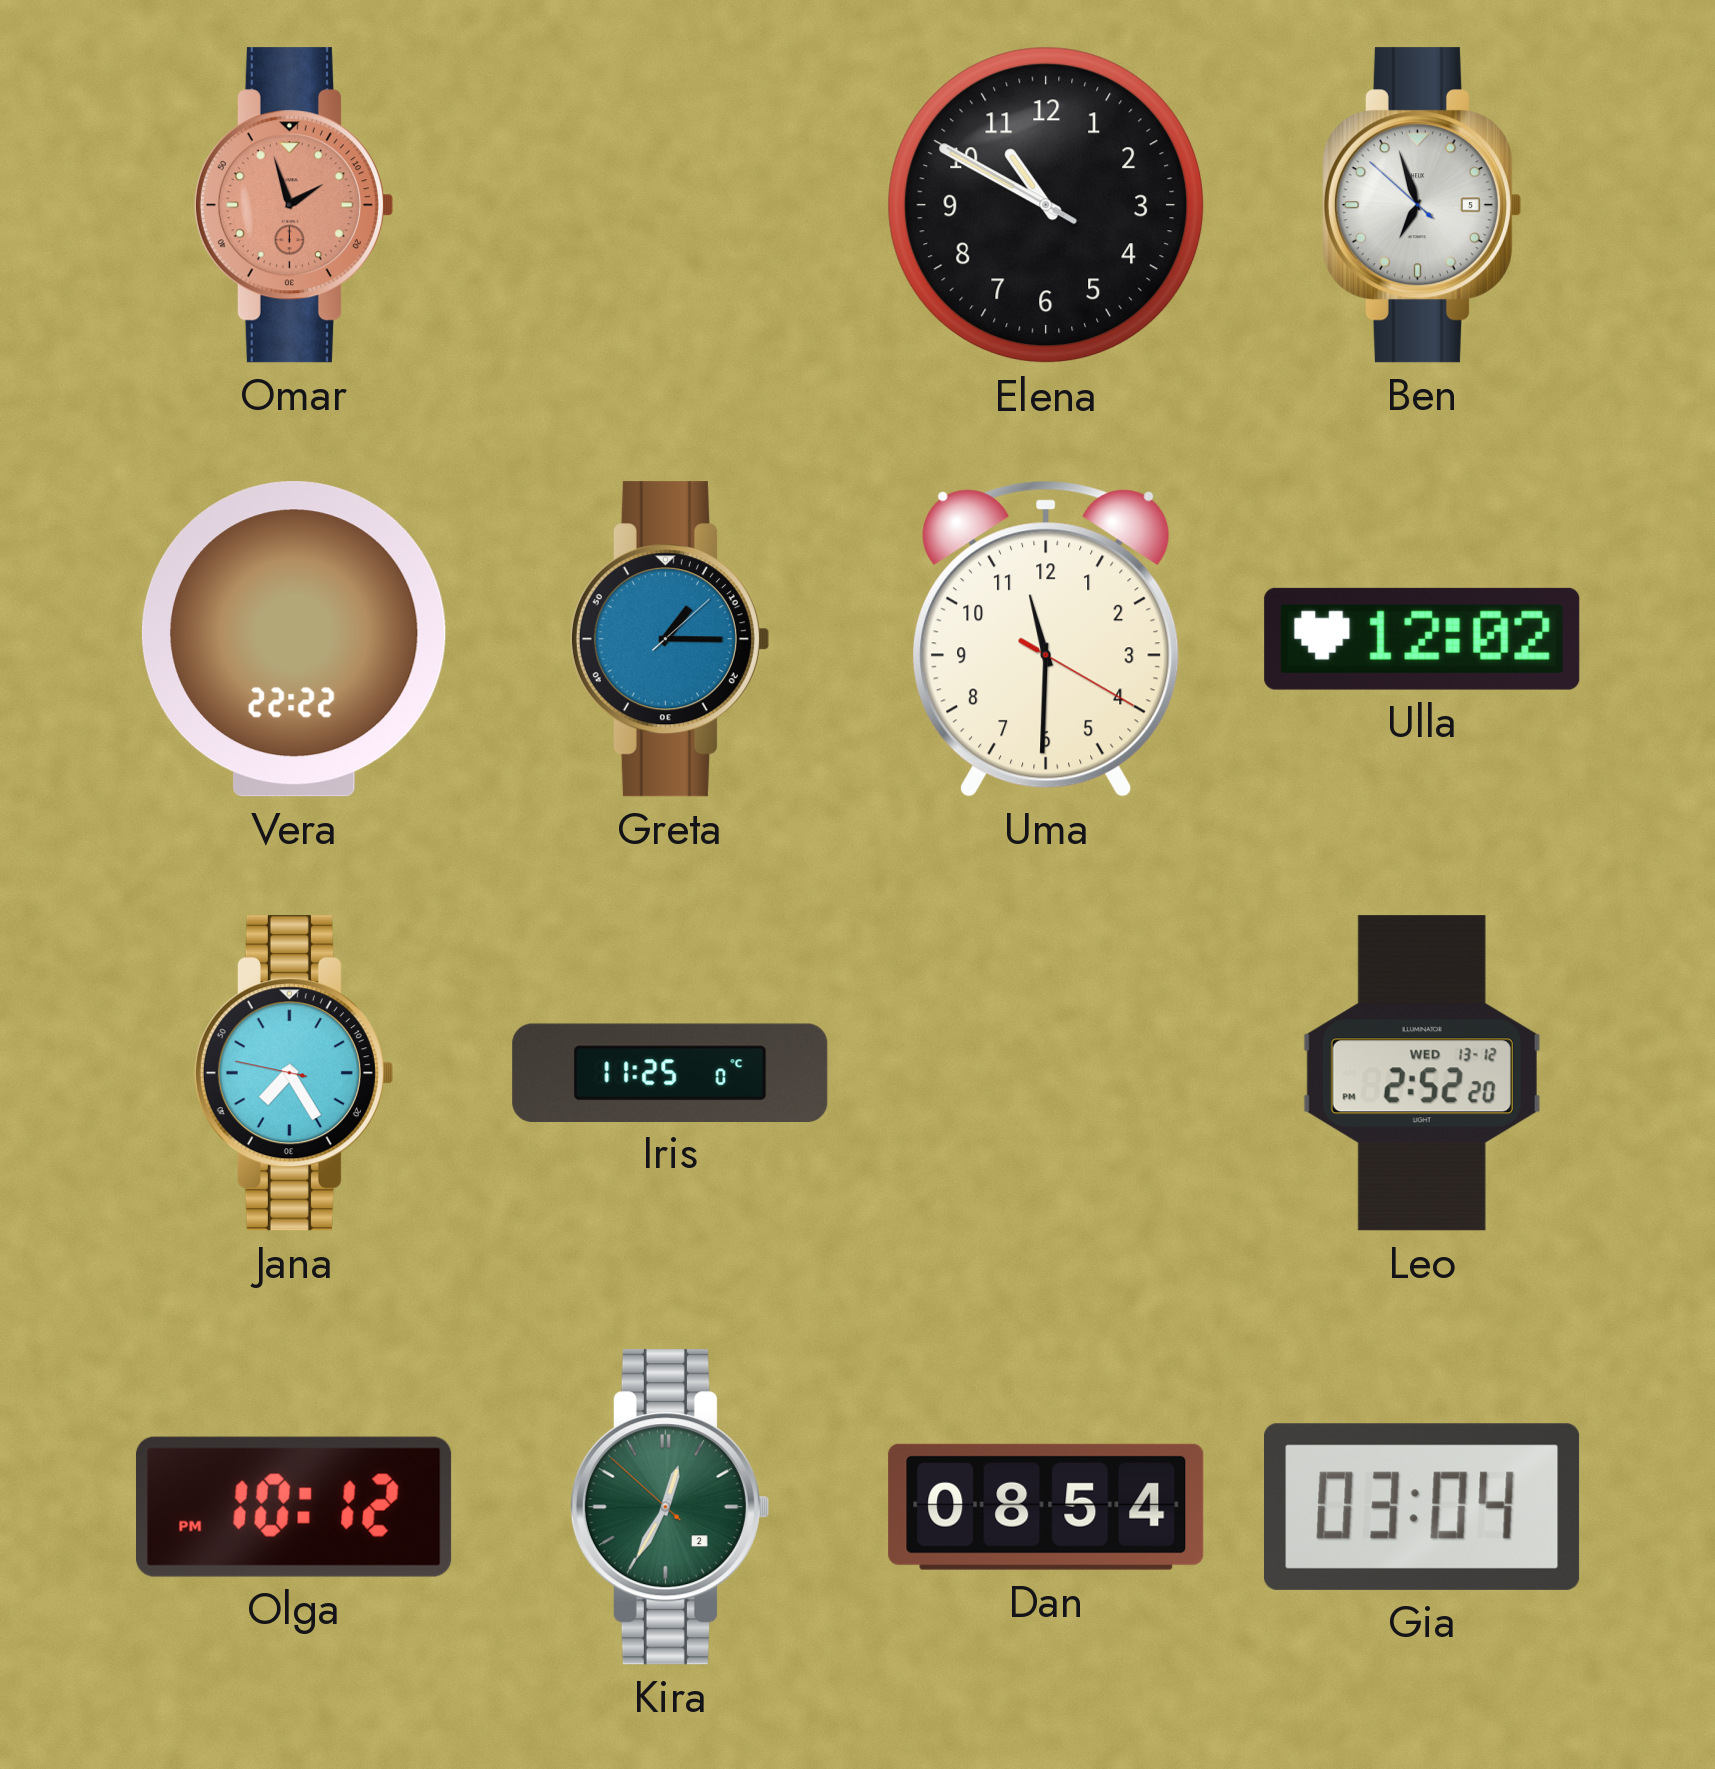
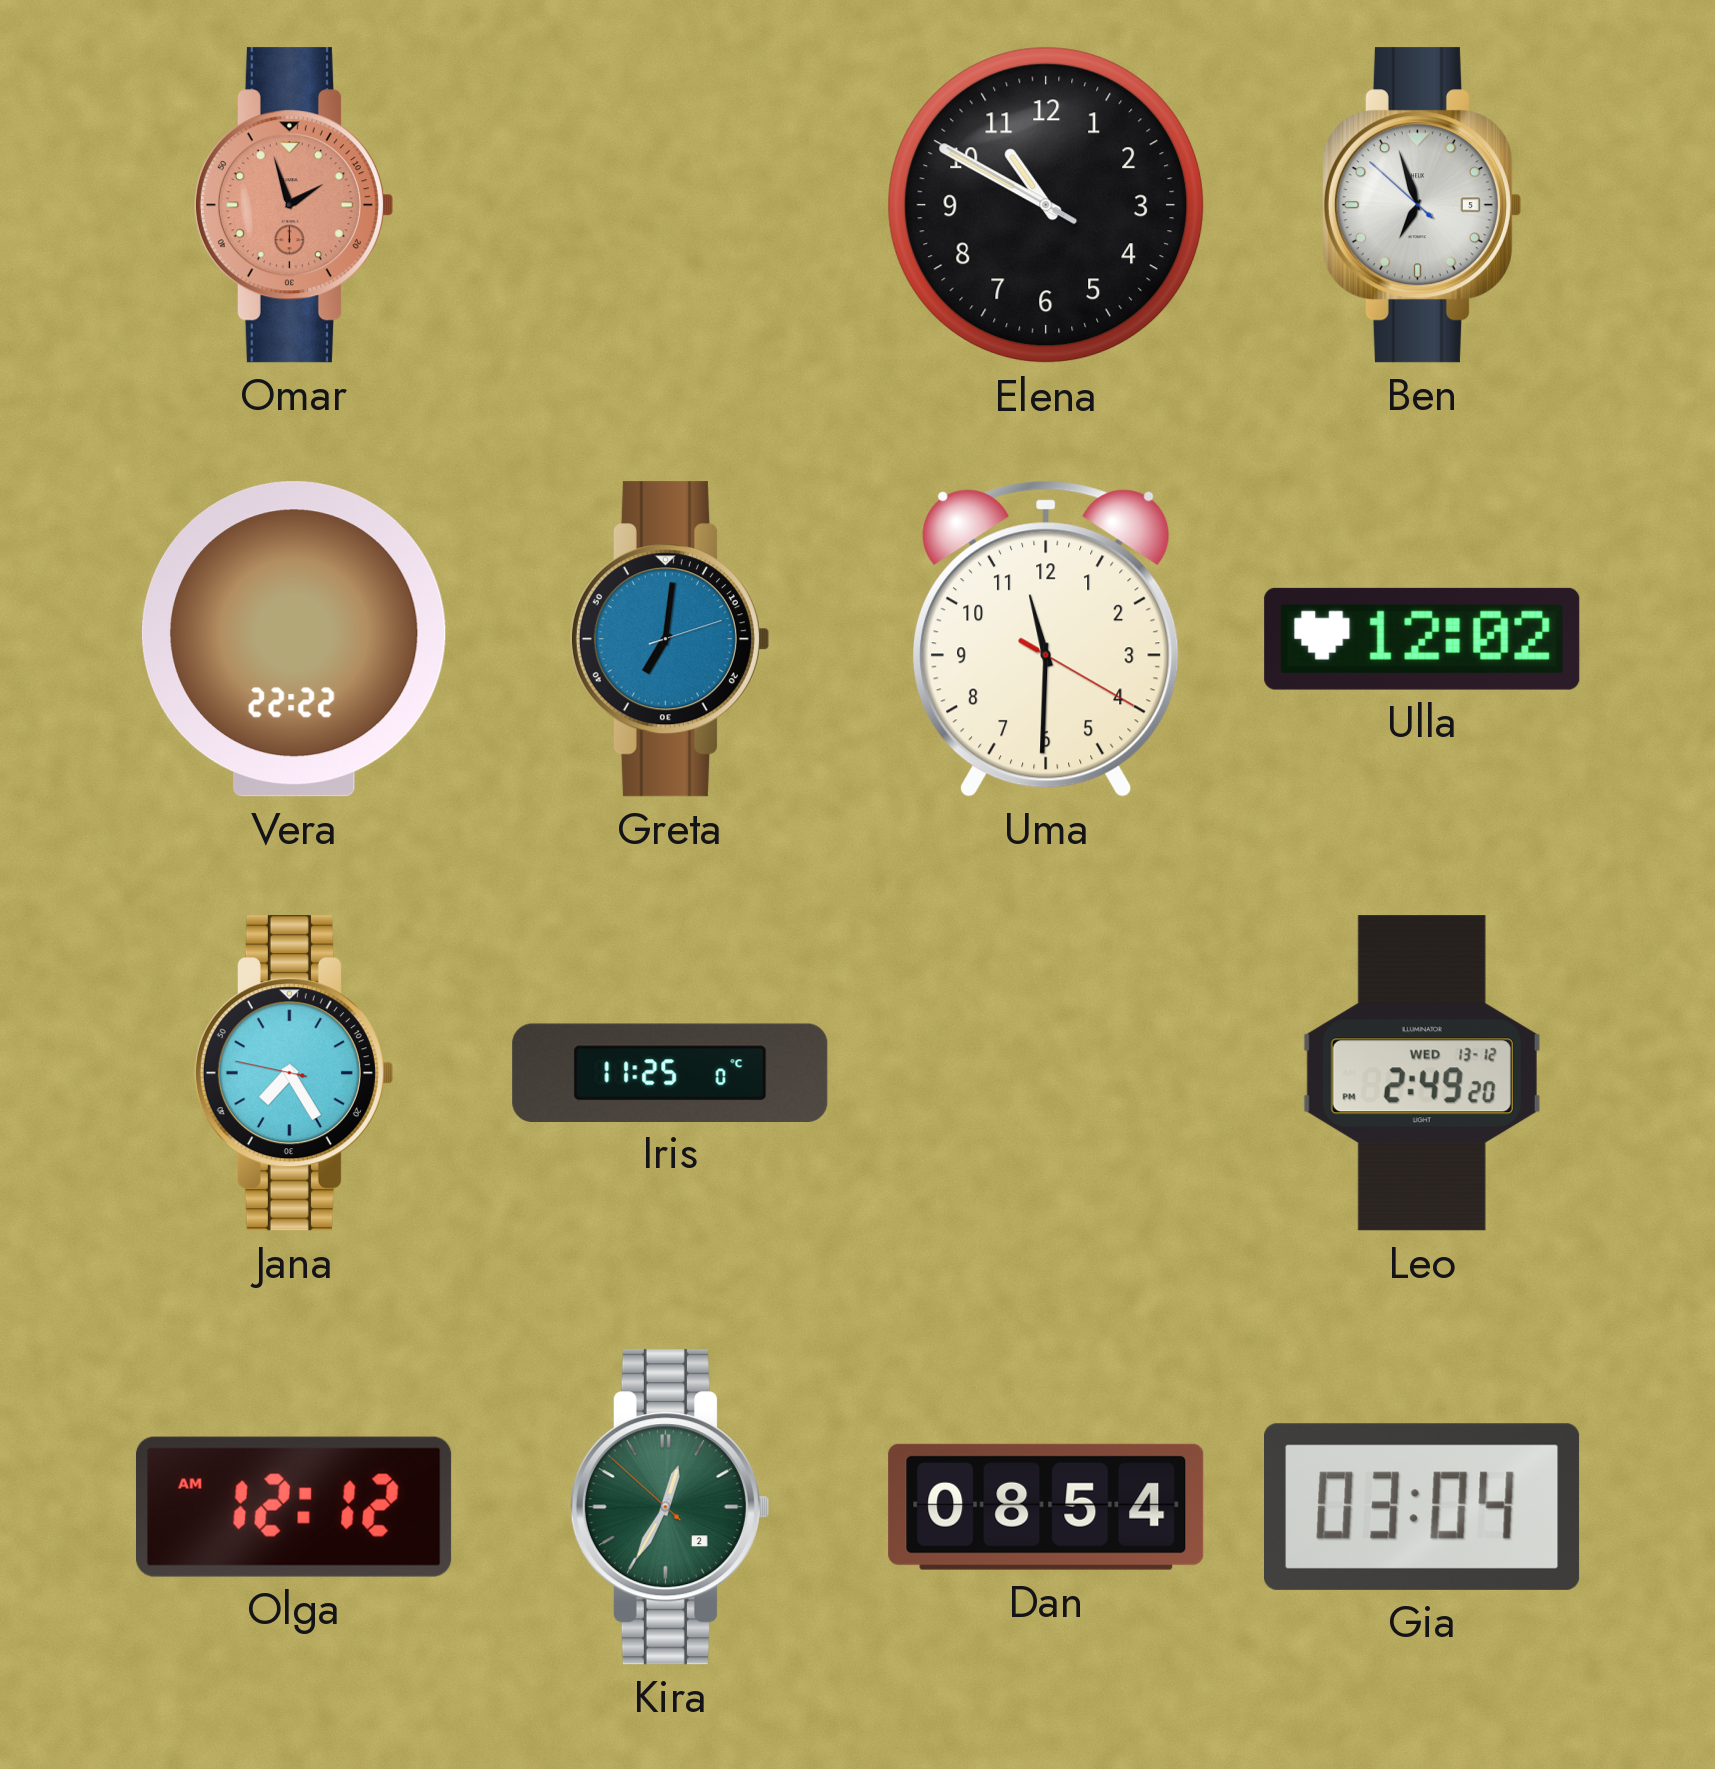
Greta: 1:15 -> 7:01
Leo: 2:52 -> 2:49
Olga: 10:12 -> 12:12
